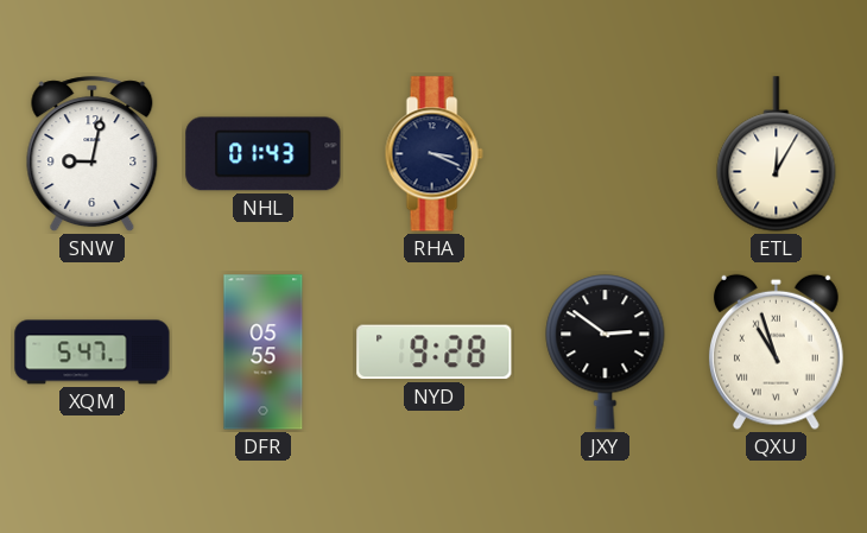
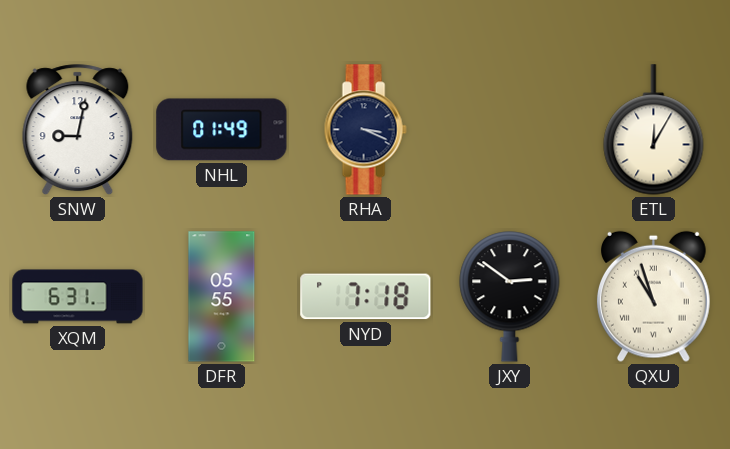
NHL: 01:43 -> 01:49
XQM: 5:47 -> 6:31
NYD: 9:28 -> 7:18
